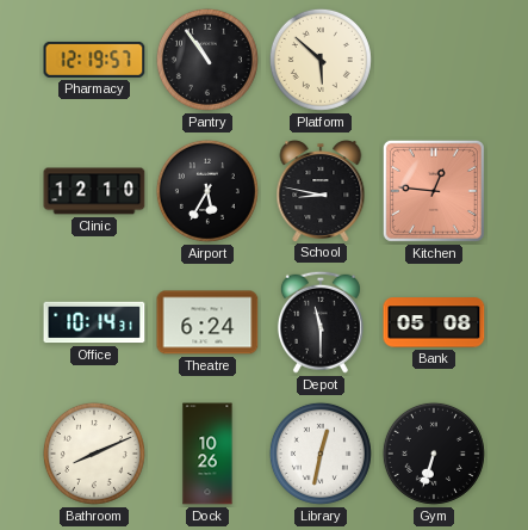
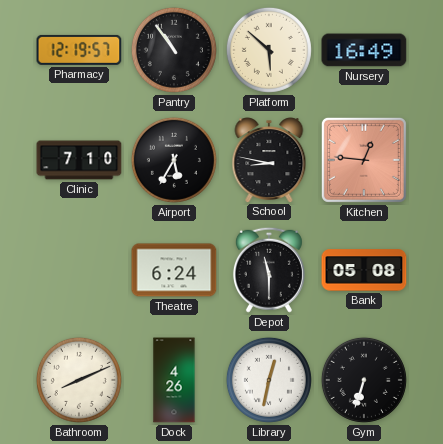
Nursery: none -> 16:49
Clinic: 12:10 -> 7:10
Office: 10:14 -> none
Dock: 10:26 -> 4:26
